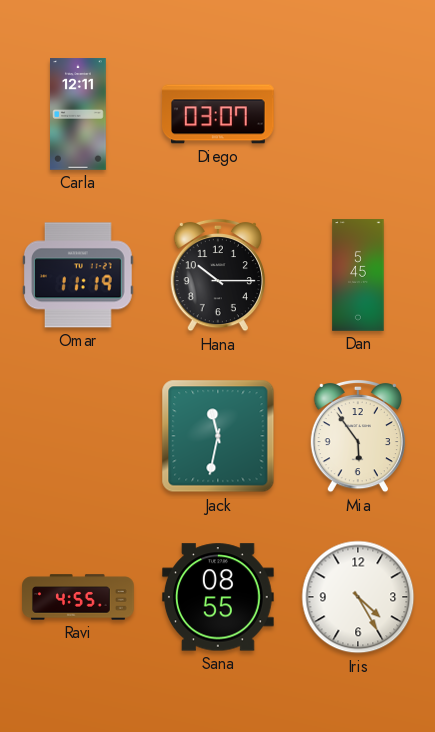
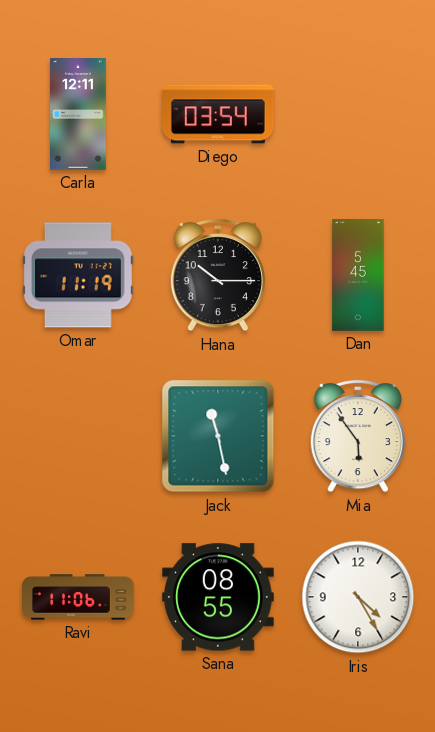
Diego: 03:07 -> 03:54
Jack: 11:32 -> 11:28
Ravi: 4:55 -> 11:06
